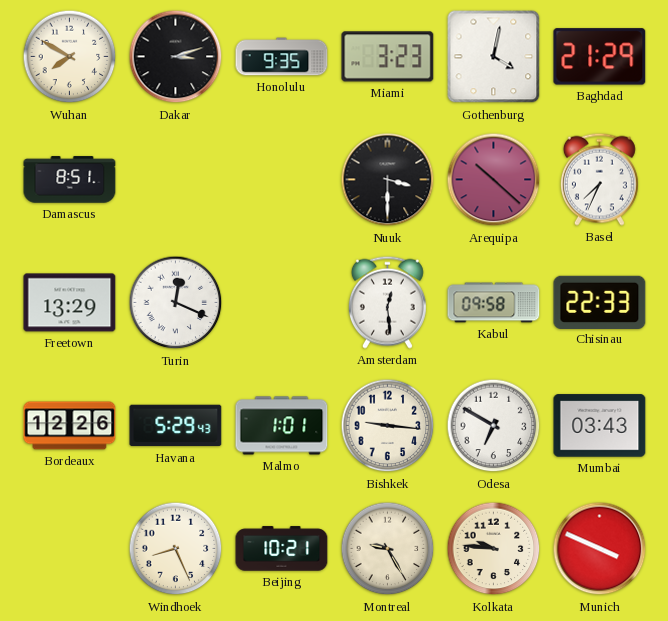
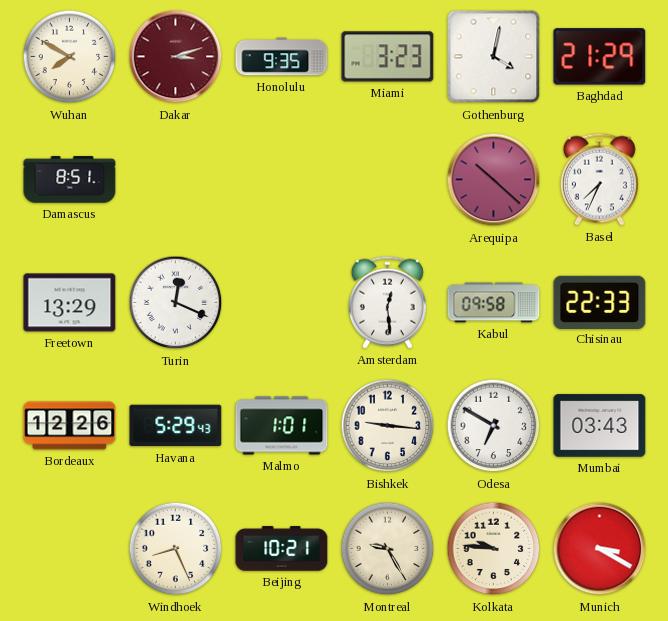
Dakar dial: black -> burgundy
Nuuk: 3:30 -> none
Munich: 3:49 -> 3:20
